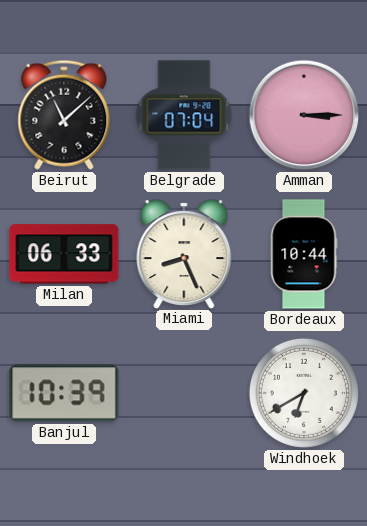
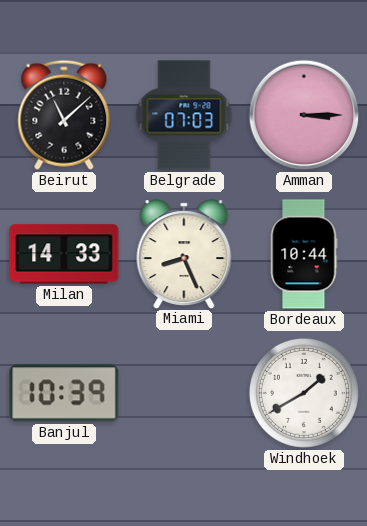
Belgrade: 07:04 -> 07:03
Milan: 06:33 -> 14:33
Windhoek: 6:40 -> 1:40
